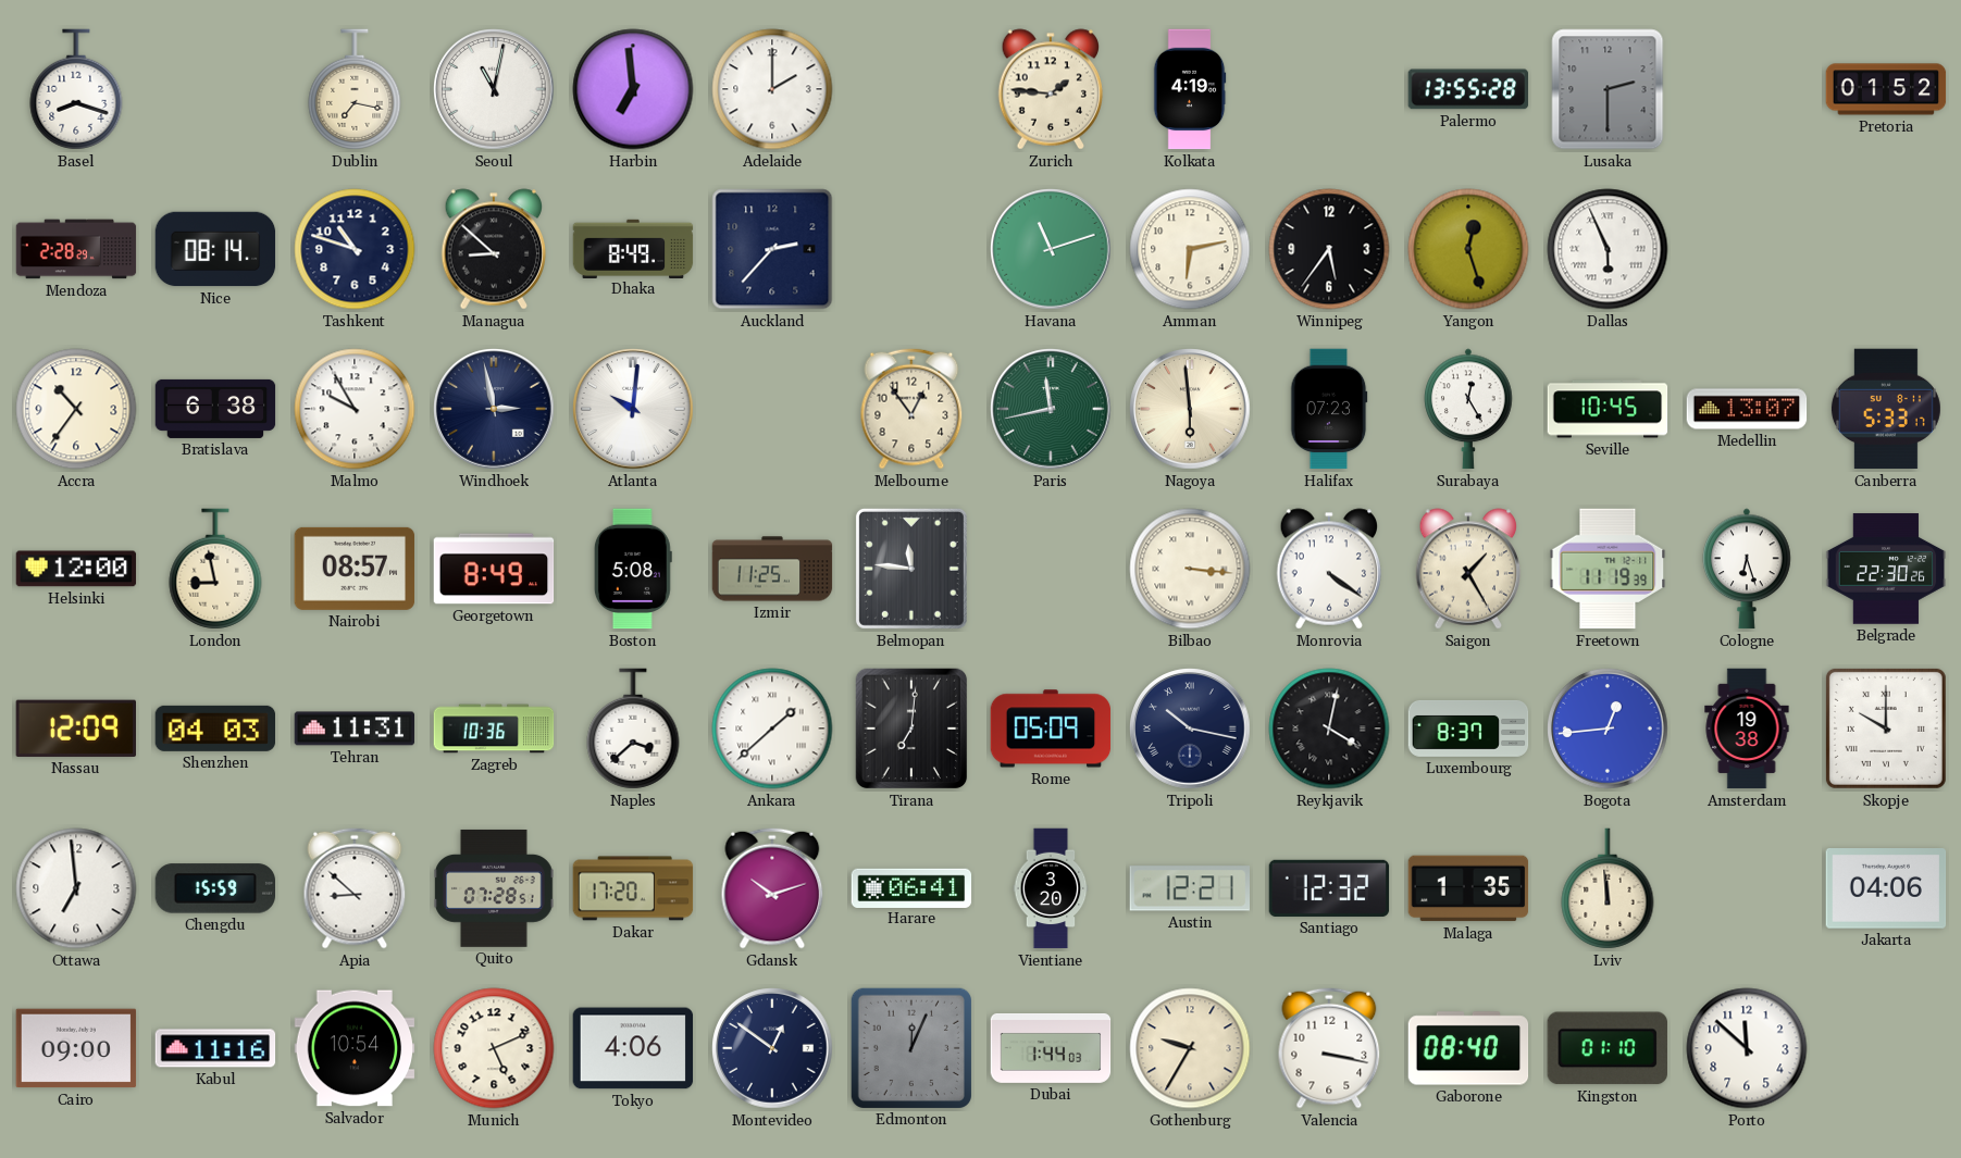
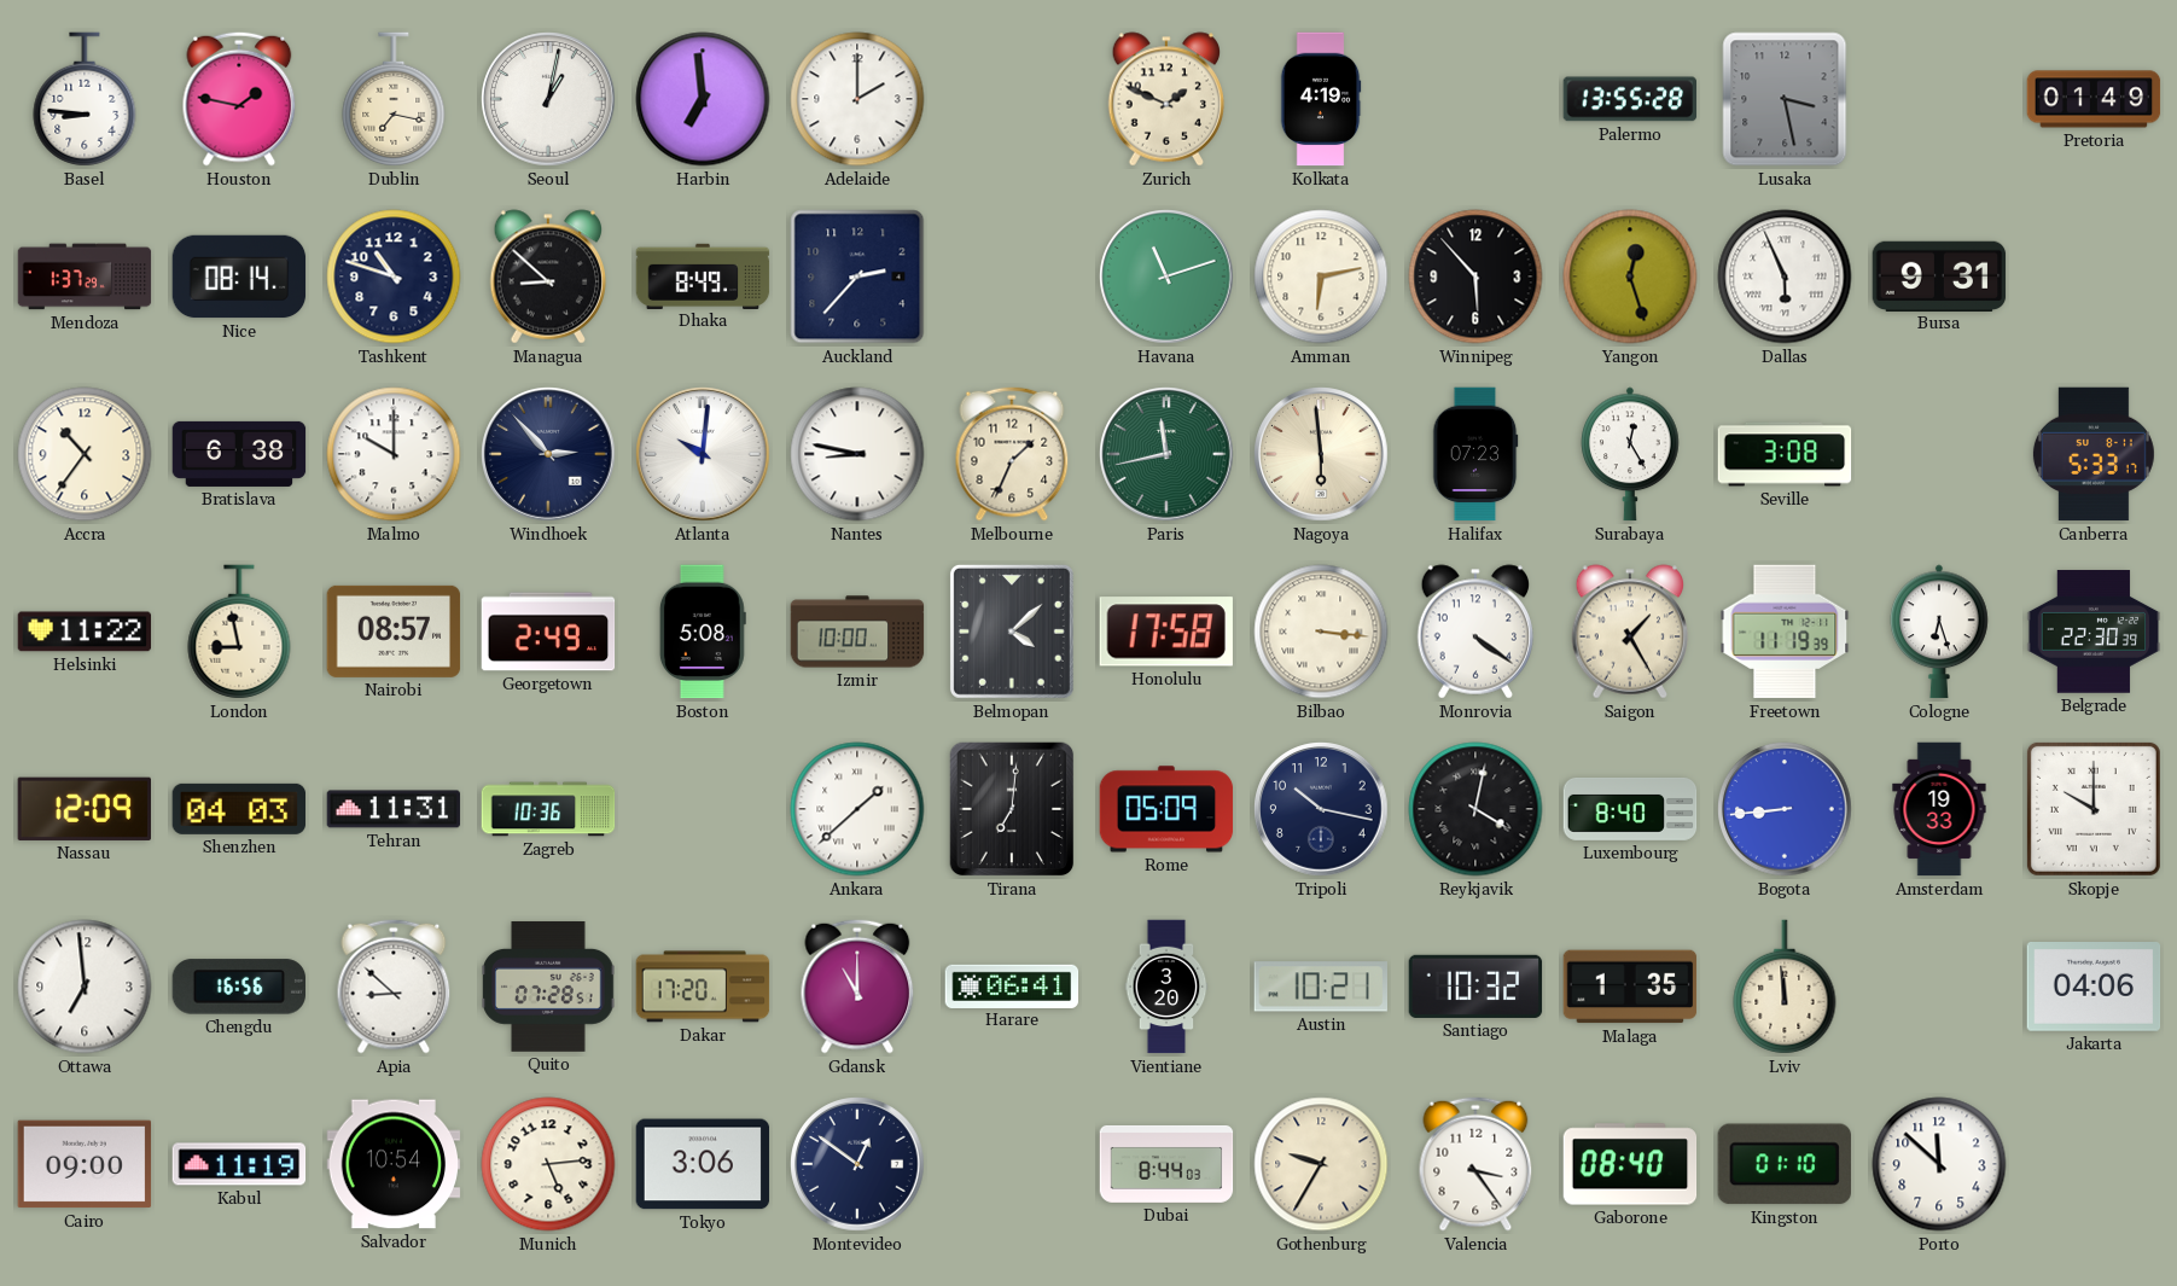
Basel: 8:18 -> 8:46
Houston: none -> 1:47
Seoul: 11:02 -> 1:02
Zurich: 1:46 -> 1:49
Lusaka: 2:30 -> 3:28
Pretoria: 01:52 -> 01:49
Mendoza: 2:28 -> 1:37
Winnipeg: 5:36 -> 5:53
Bursa: none -> 9:31
Malmo: 9:55 -> 10:00
Windhoek: 2:58 -> 2:53
Nantes: none -> 8:47
Melbourne: 12:54 -> 1:34
Seville: 10:45 -> 3:08
Medellin: 13:07 -> none
Helsinki: 12:00 -> 11:22
Georgetown: 8:49 -> 2:49
Izmir: 11:25 -> 10:00
Belmopan: 11:46 -> 4:08
Honolulu: none -> 17:58
Belgrade: 22:30:26 -> 22:30:39
Naples: 3:38 -> none
Tripoli numerals: Roman -> Arabic
Luxembourg: 8:37 -> 8:40
Bogota: 12:44 -> 8:44
Amsterdam: 19:38 -> 19:33
Chengdu: 15:59 -> 16:56
Gdansk: 10:12 -> 11:00
Austin: 12:21 -> 10:21
Santiago: 12:32 -> 10:32
Kabul: 11:16 -> 11:19
Munich: 5:11 -> 5:14
Tokyo: 4:06 -> 3:06
Edmonton: 12:04 -> none
Dubai: 1:44 -> 8:44
Valencia: 3:17 -> 3:24
